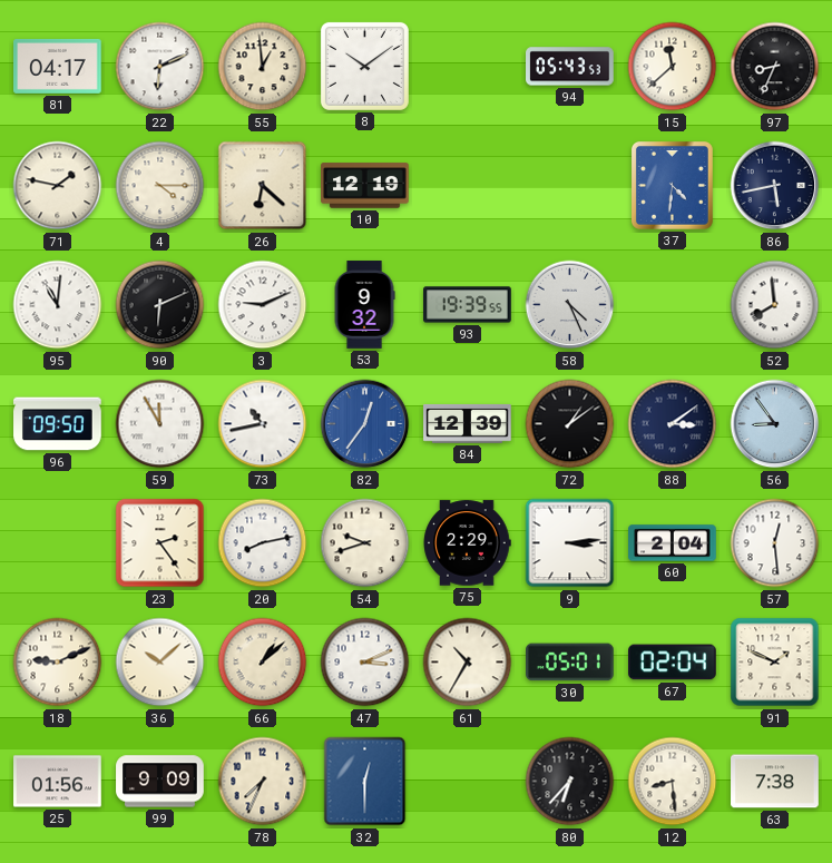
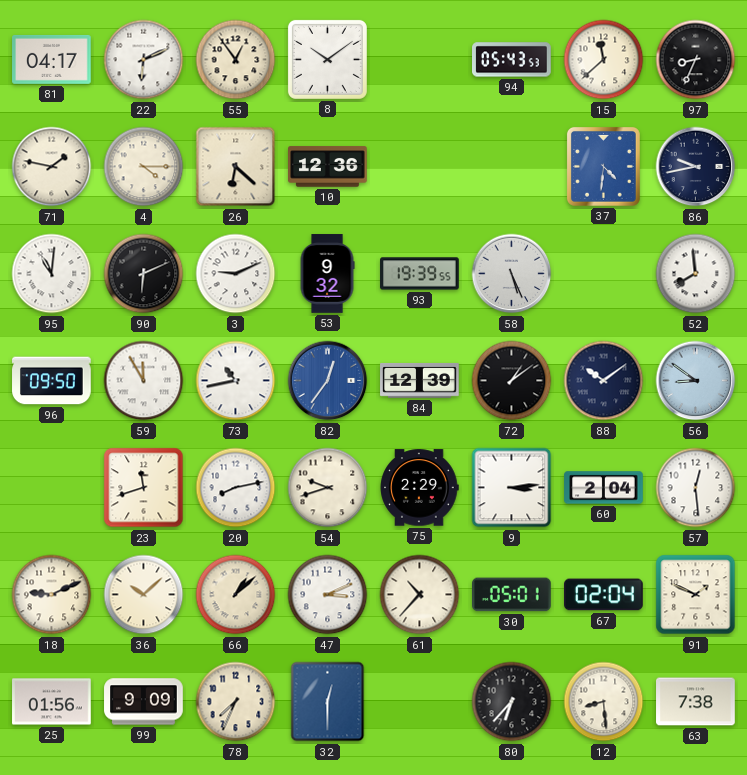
55: 12:59 -> 12:54
10: 12:19 -> 12:36
86: 5:43 -> 9:43
58: 4:26 -> 5:26
88: 3:09 -> 10:09
56: 8:54 -> 8:51
23: 2:24 -> 11:42
61: 10:35 -> 10:37
